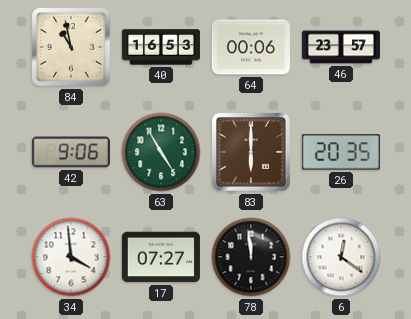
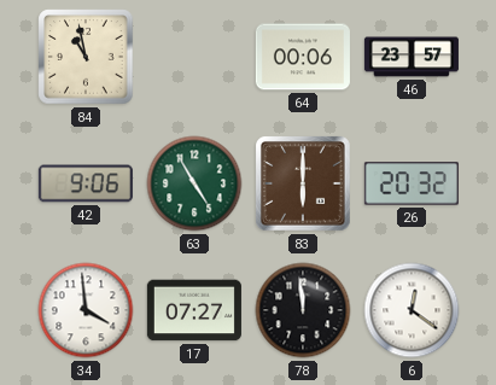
40: 16:53 -> none
26: 20:35 -> 20:32
